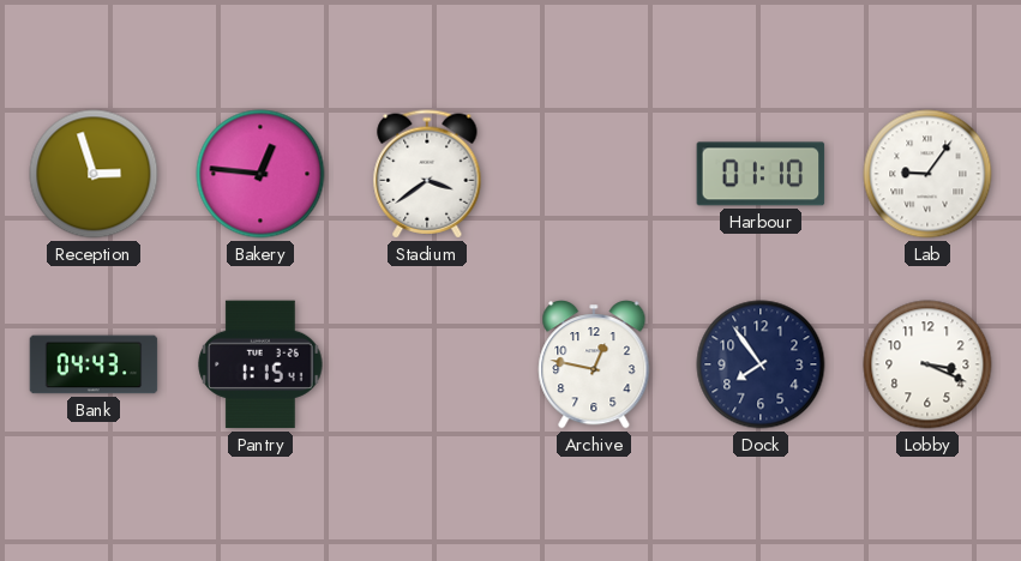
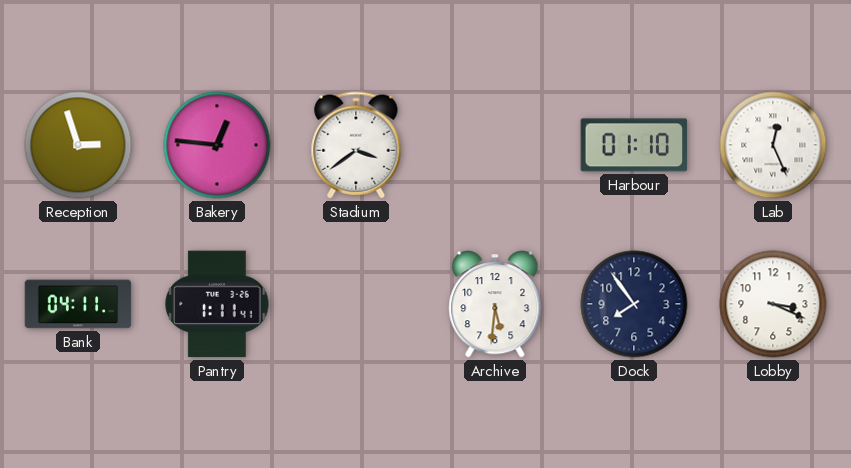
Lab: 9:06 -> 12:26
Bank: 04:43 -> 04:11
Pantry: 1:15 -> 1:11
Archive: 12:47 -> 5:31
